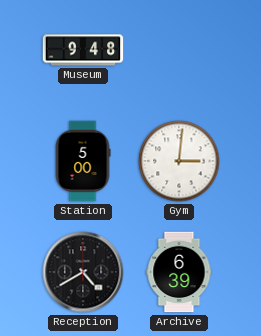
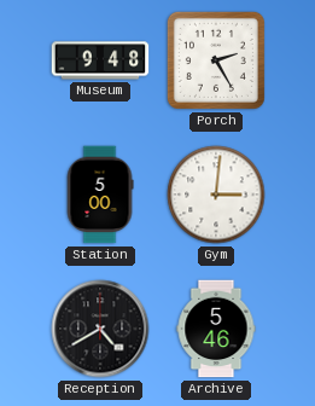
Porch: none -> 2:25
Archive: 6:39 -> 5:46
